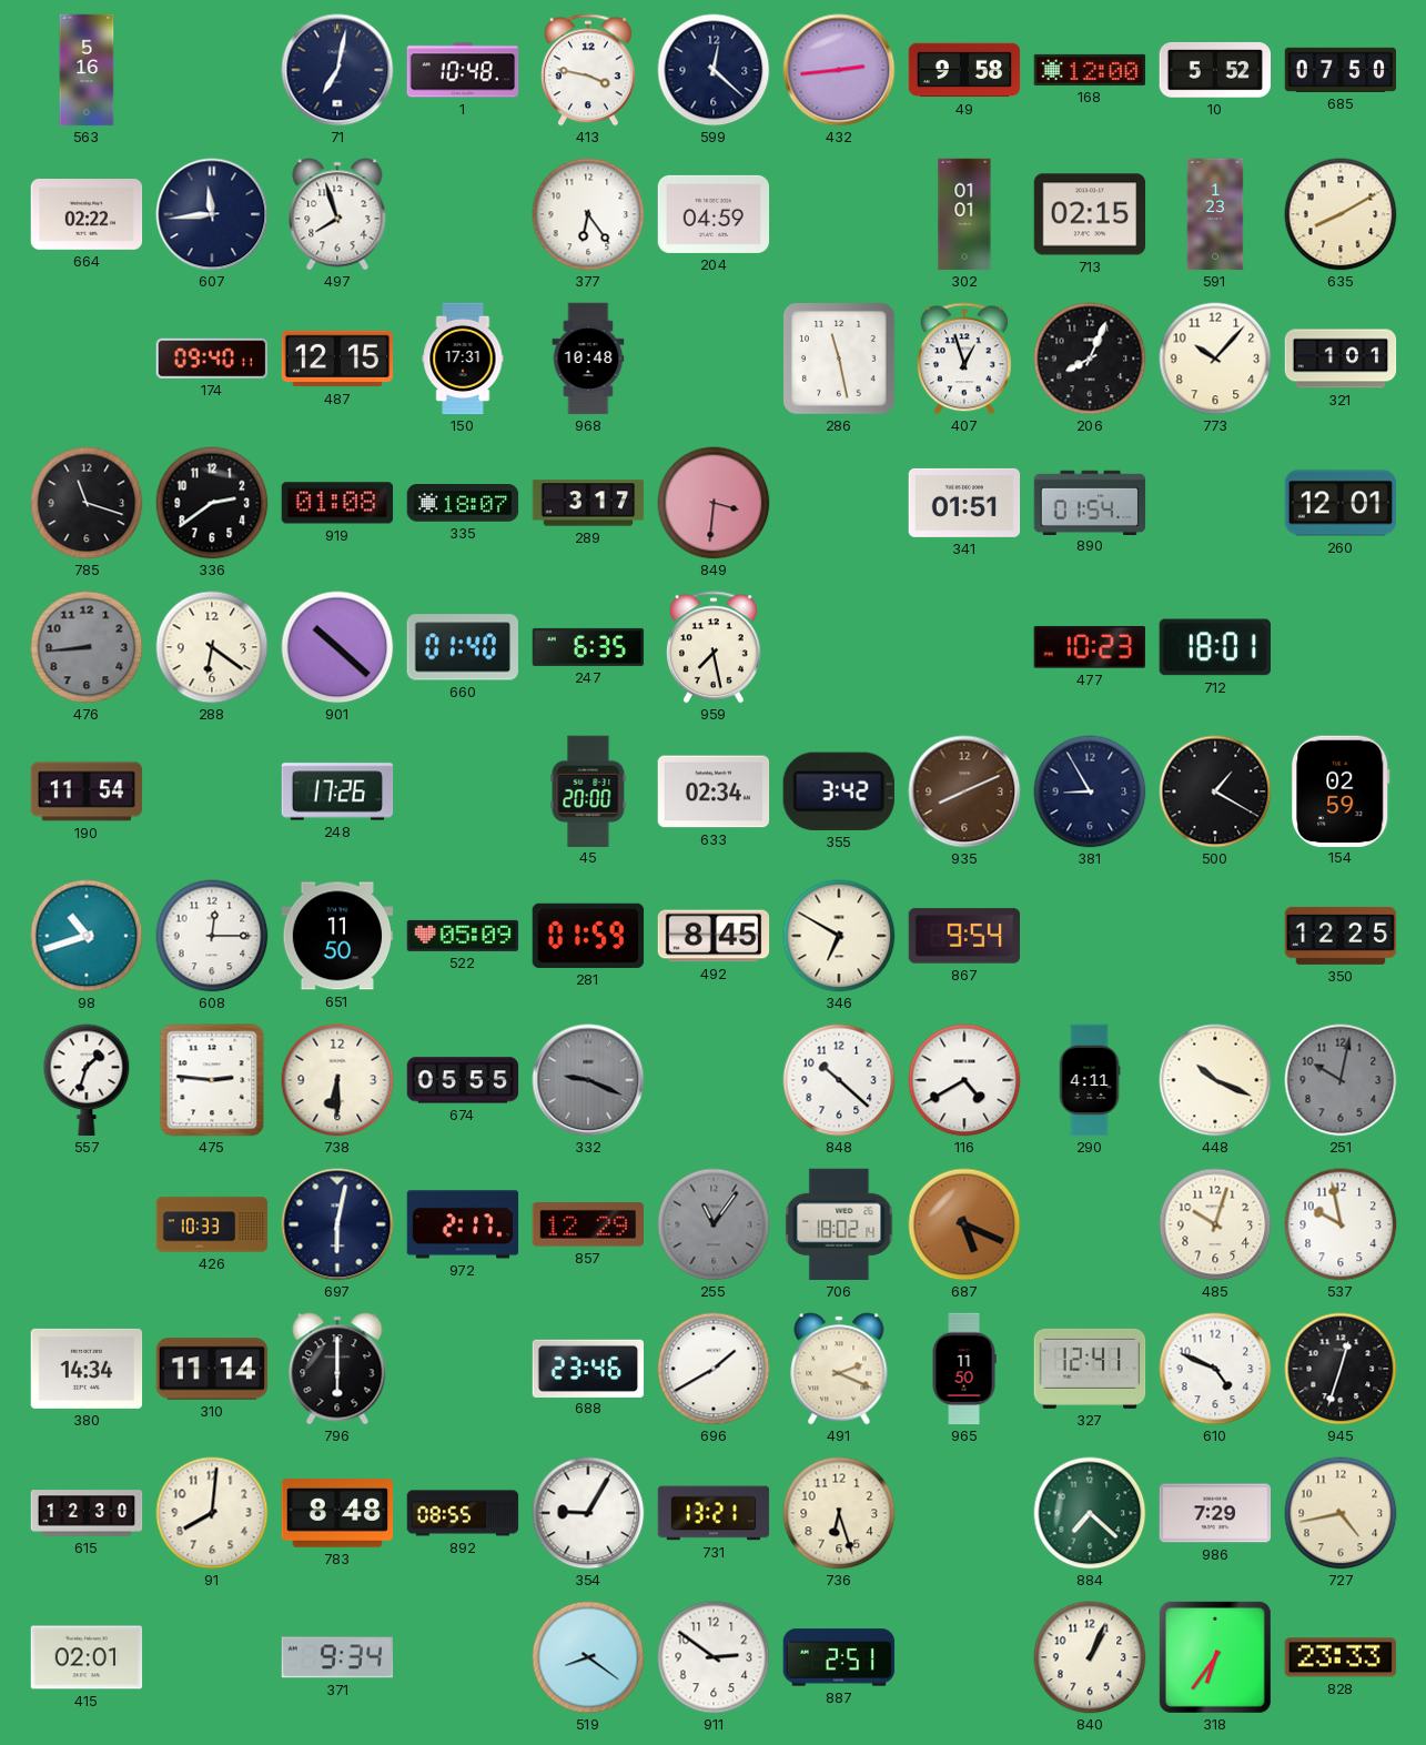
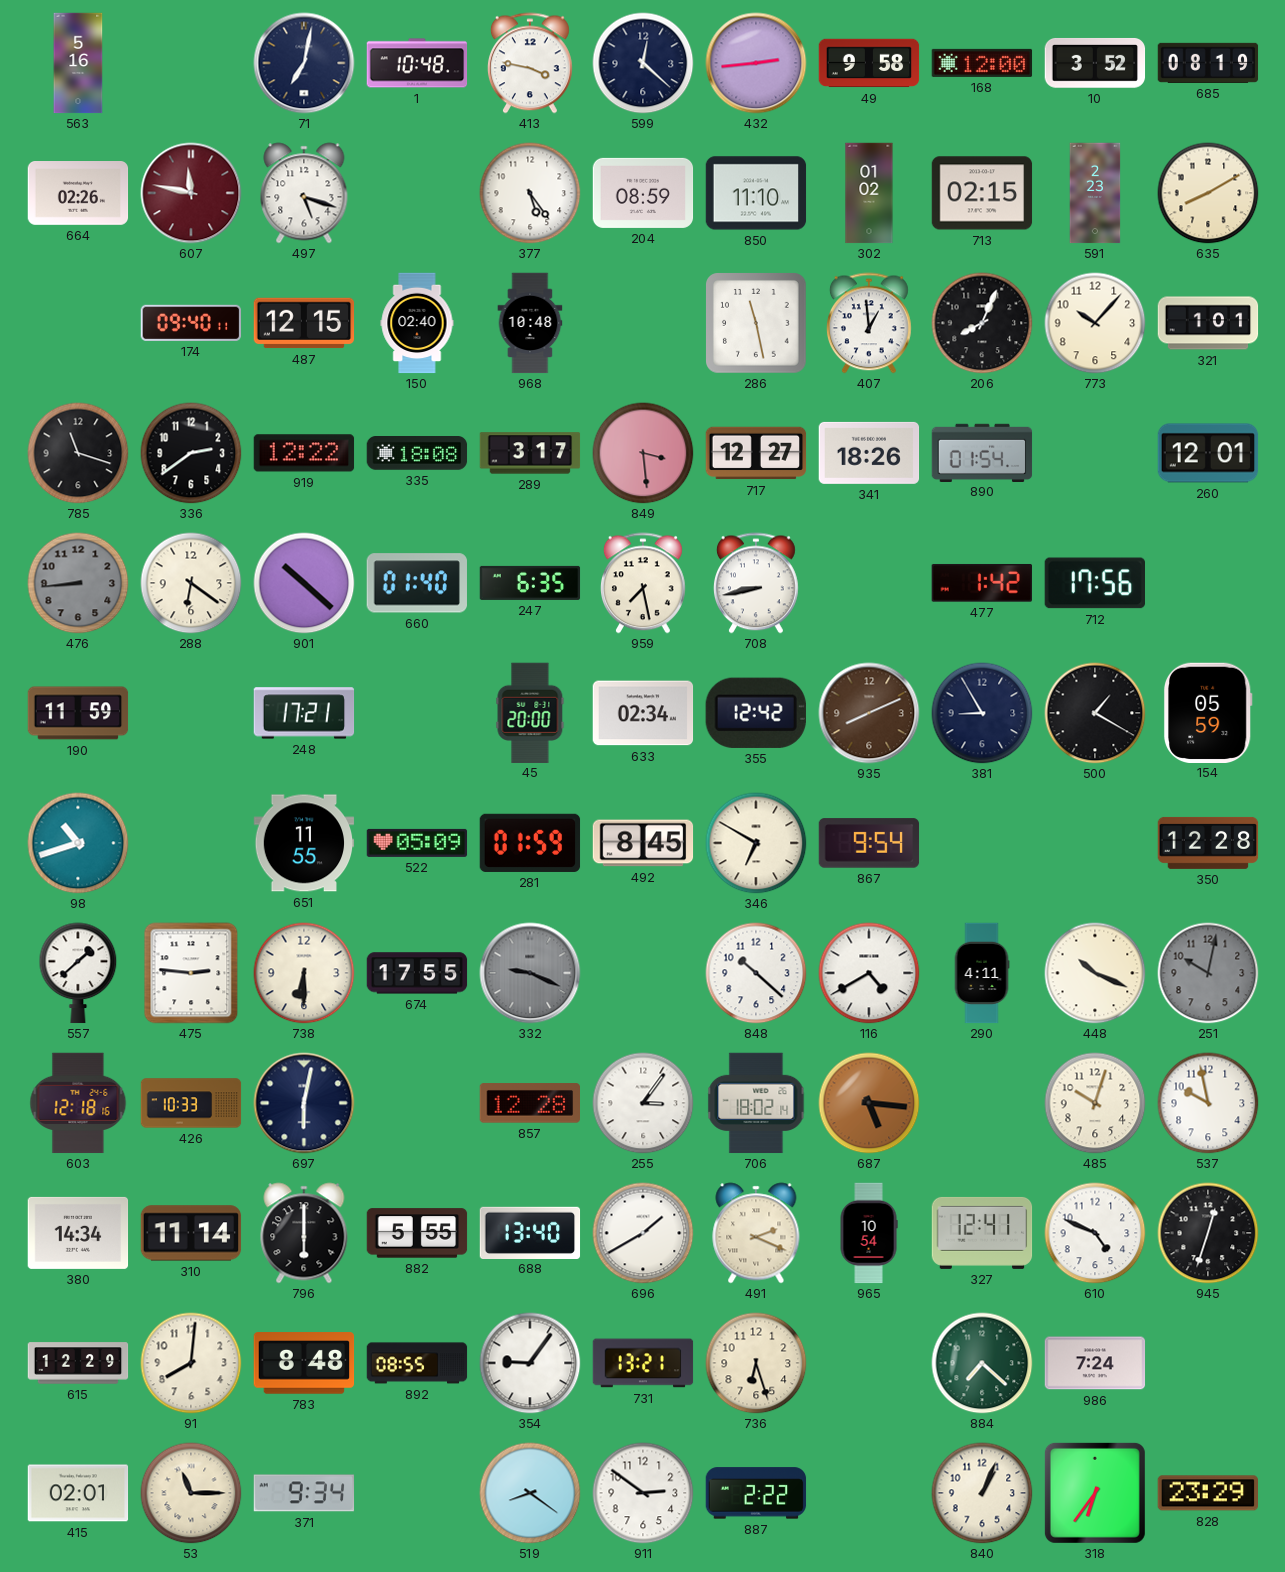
10: 5:52 -> 3:52
685: 07:50 -> 08:19
664: 02:22 -> 02:26
607: 11:44 -> 11:47
607 dial: navy -> burgundy
497: 7:57 -> 5:18
377: 6:24 -> 5:24
204: 04:59 -> 08:59
850: none -> 11:10
302: 01:01 -> 01:02
591: 1:23 -> 2:23
150: 17:31 -> 02:40
407: 12:57 -> 12:59
919: 01:08 -> 12:22
335: 18:07 -> 18:08
849: 3:31 -> 3:29
717: none -> 12:27
341: 01:51 -> 18:26
708: none -> 8:43
477: 10:23 -> 1:42
712: 18:01 -> 17:56
190: 11:54 -> 11:59
248: 17:26 -> 17:21
355: 3:42 -> 12:42
154: 02:59 -> 05:59
608: 12:15 -> none
651: 11:50 -> 11:55
350: 12:25 -> 12:28
557: 1:33 -> 1:38
674: 05:55 -> 17:55
603: none -> 12:18
972: 2:17 -> none
857: 12:29 -> 12:28
255: 11:06 -> 3:06
255 dial: grey -> white
687: 5:19 -> 5:16
882: none -> 5:55
688: 23:46 -> 13:40
965: 11:50 -> 10:54
615: 12:30 -> 12:29
354: 9:05 -> 9:06
986: 7:29 -> 7:24
727: 4:43 -> none
53: none -> 11:15
887: 2:51 -> 2:22
828: 23:33 -> 23:29
